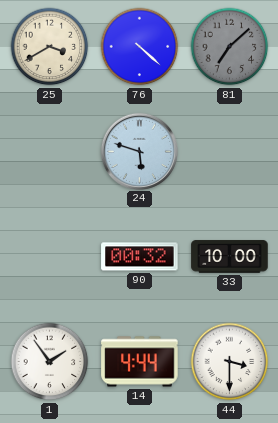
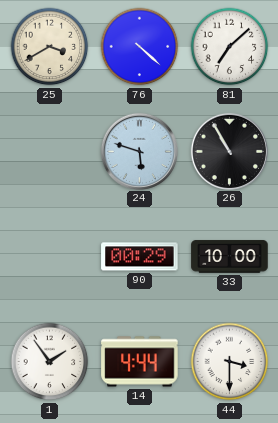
81 dial: grey -> white
26: none -> 10:55
90: 00:32 -> 00:29
